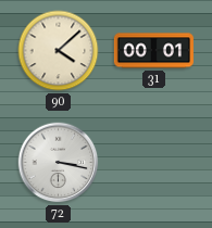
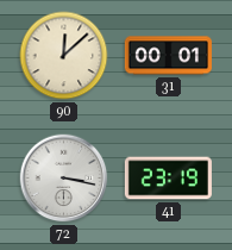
90: 4:08 -> 12:08
41: none -> 23:19
